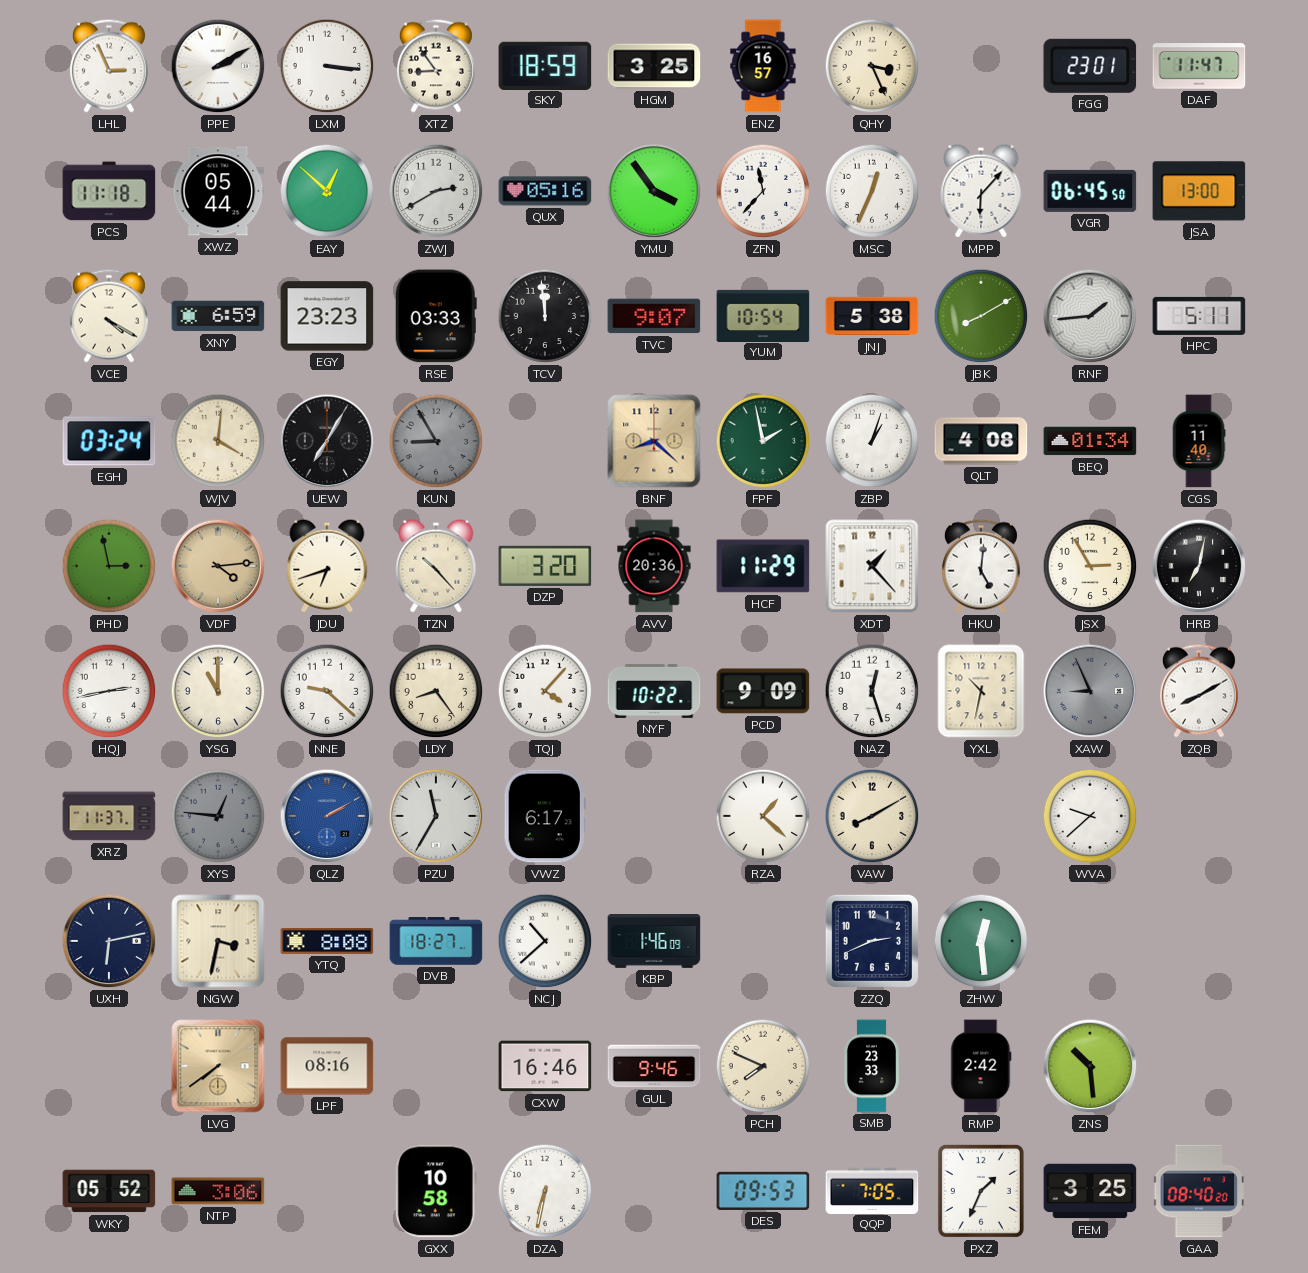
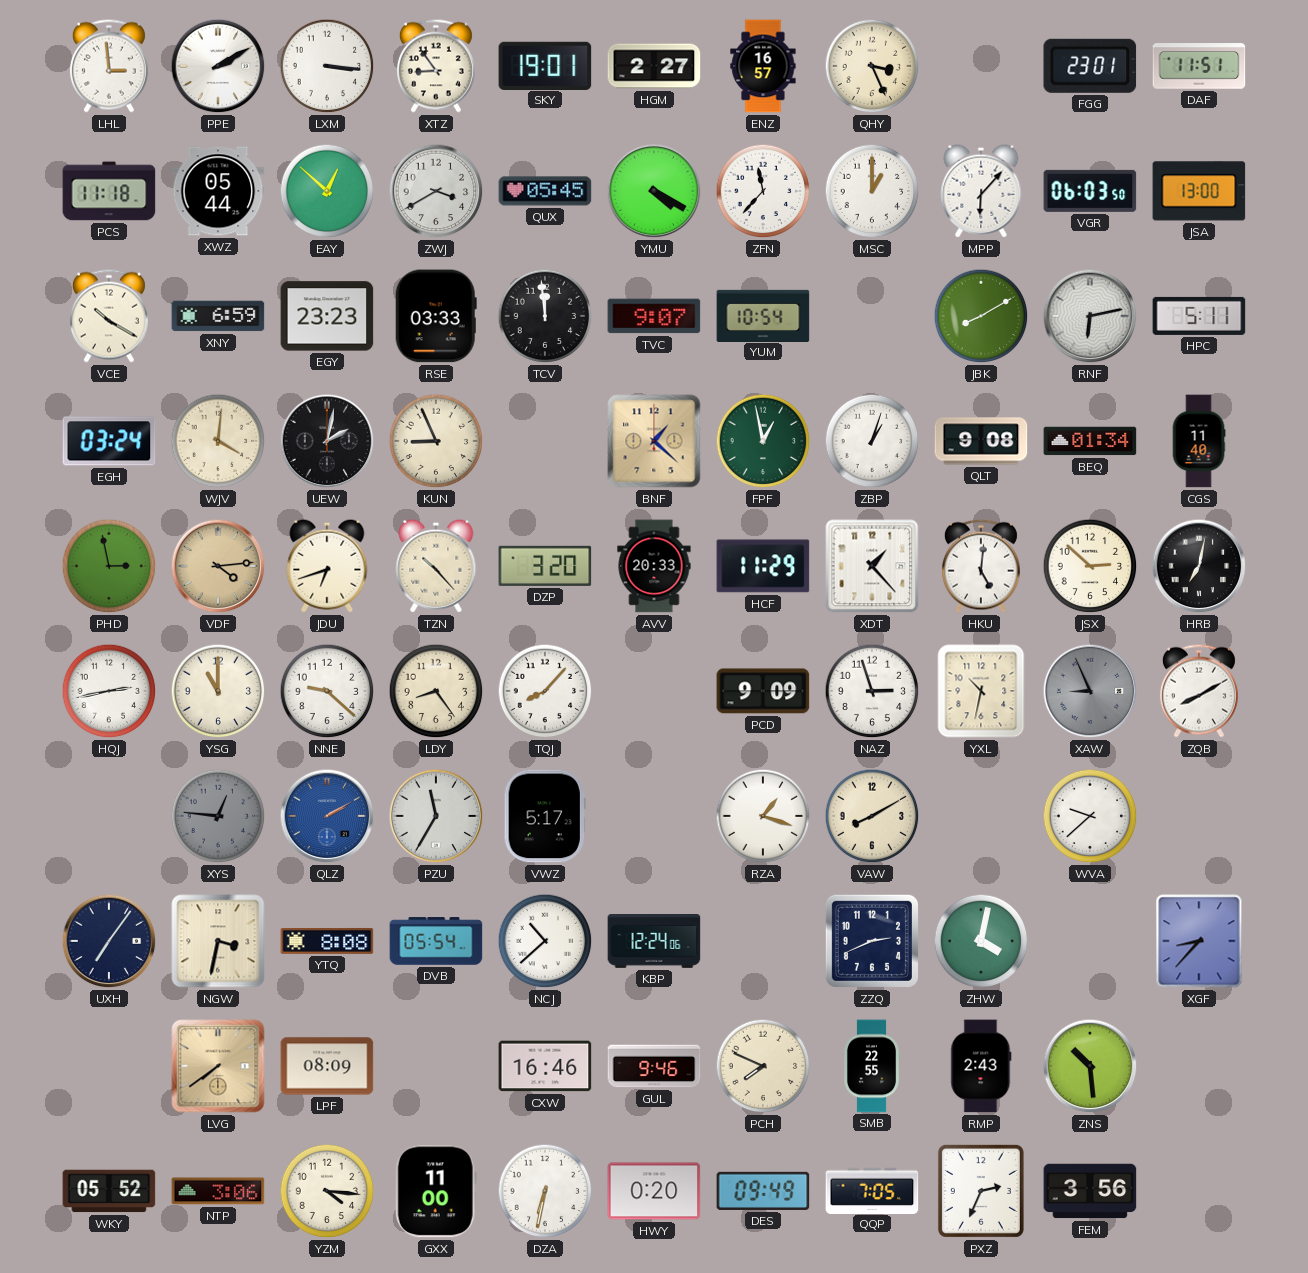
LHL: 2:56 -> 2:59
SKY: 18:59 -> 19:01
HGM: 3:25 -> 2:27
DAF: 11:47 -> 11:51
ZWJ: 2:40 -> 3:40
QUX: 05:16 -> 05:45
YMU: 3:54 -> 4:20
MSC: 12:34 -> 1:00
VGR: 06:45 -> 06:03
VCE: 4:20 -> 10:20
JNJ: 5:38 -> none
RNF: 1:44 -> 6:13
UEW: 7:05 -> 2:02
KUN: 8:55 -> 8:56
KUN dial: grey -> cream
BNF: 8:22 -> 1:22
FPF: 1:58 -> 12:58
QLT: 4:08 -> 9:08
AVV: 20:36 -> 20:33
JSX: 2:55 -> 2:52
TQJ: 4:07 -> 8:07
NYF: 10:22 -> none
NAZ: 12:27 -> 2:57
XRZ: 11:37 -> none
VWZ: 6:17 -> 5:17
RZA: 1:22 -> 1:18
UXH: 6:13 -> 7:06
DVB: 18:27 -> 05:54
KBP: 1:46 -> 12:24
ZHW: 12:29 -> 4:02
XGF: none -> 8:37
LPF: 08:16 -> 08:09
SMB: 23:33 -> 22:55
RMP: 2:42 -> 2:43
YZM: none -> 4:16
GXX: 10:58 -> 11:00
HWY: none -> 0:20
DES: 09:53 -> 09:49
PXZ: 1:34 -> 2:34
FEM: 3:25 -> 3:56
GAA: 08:40 -> none
